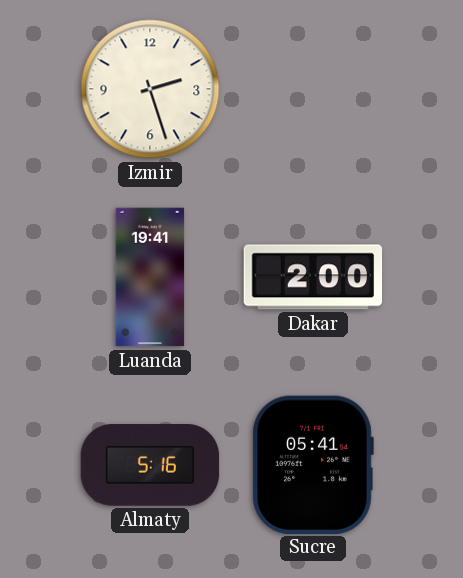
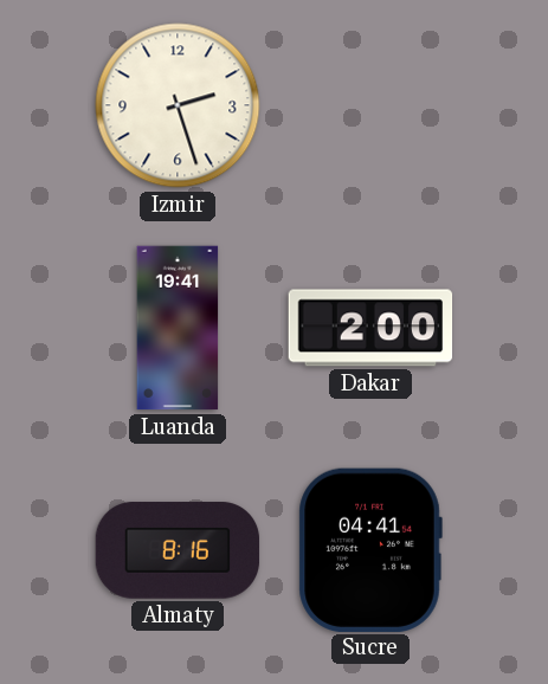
Almaty: 5:16 -> 8:16
Sucre: 05:41 -> 04:41
